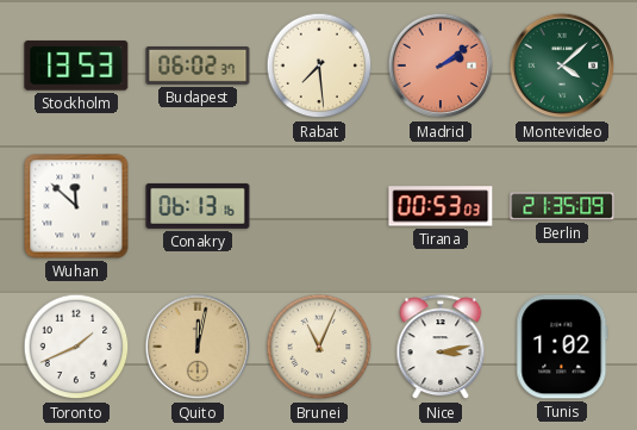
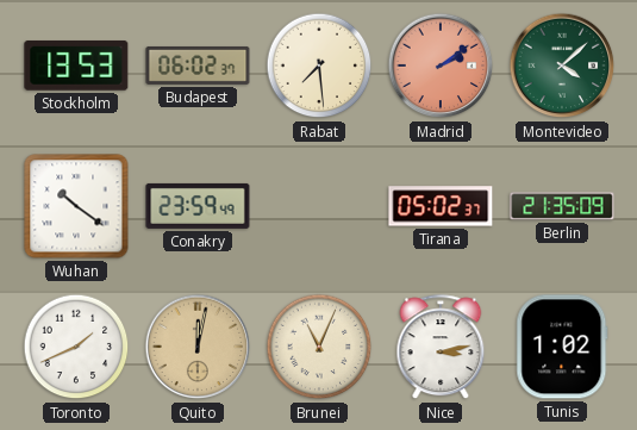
Wuhan: 11:52 -> 10:21
Conakry: 06:13 -> 23:59
Tirana: 00:53 -> 05:02
